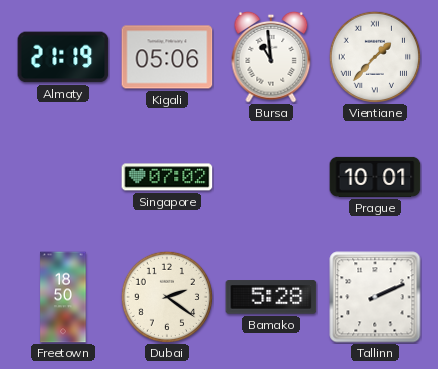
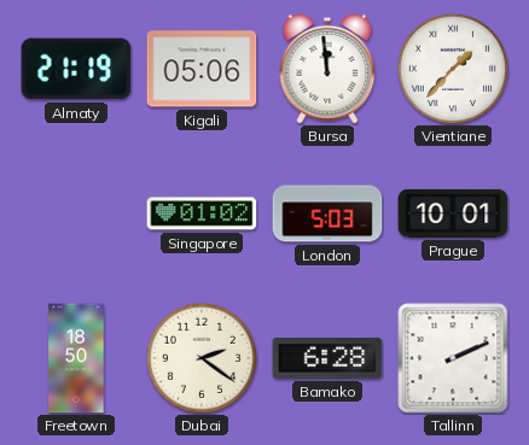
Bursa: 10:59 -> 11:59
Singapore: 07:02 -> 01:02
London: none -> 5:03
Bamako: 5:28 -> 6:28
